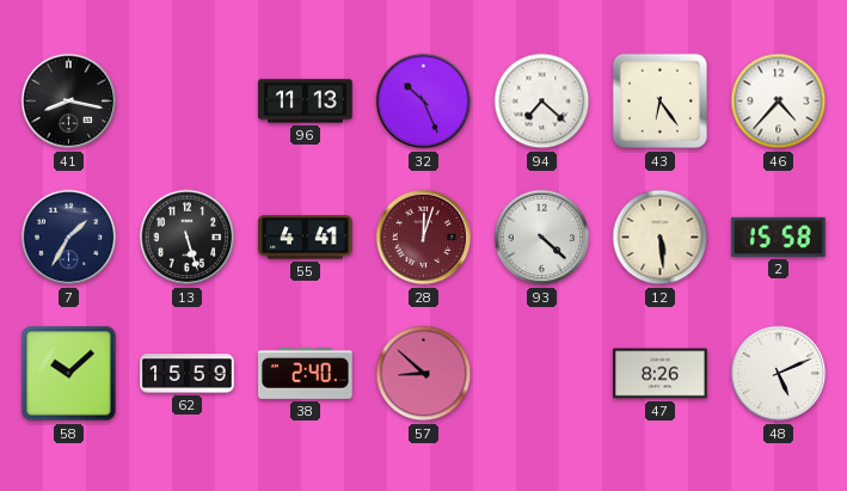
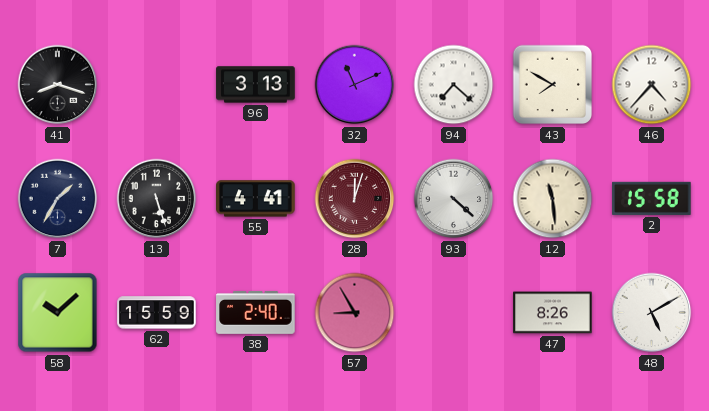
41: 8:17 -> 8:18
96: 11:13 -> 3:13
32: 10:26 -> 11:11
43: 6:24 -> 7:50
12: 5:29 -> 11:29
57: 8:52 -> 8:55
48: 5:11 -> 5:10
